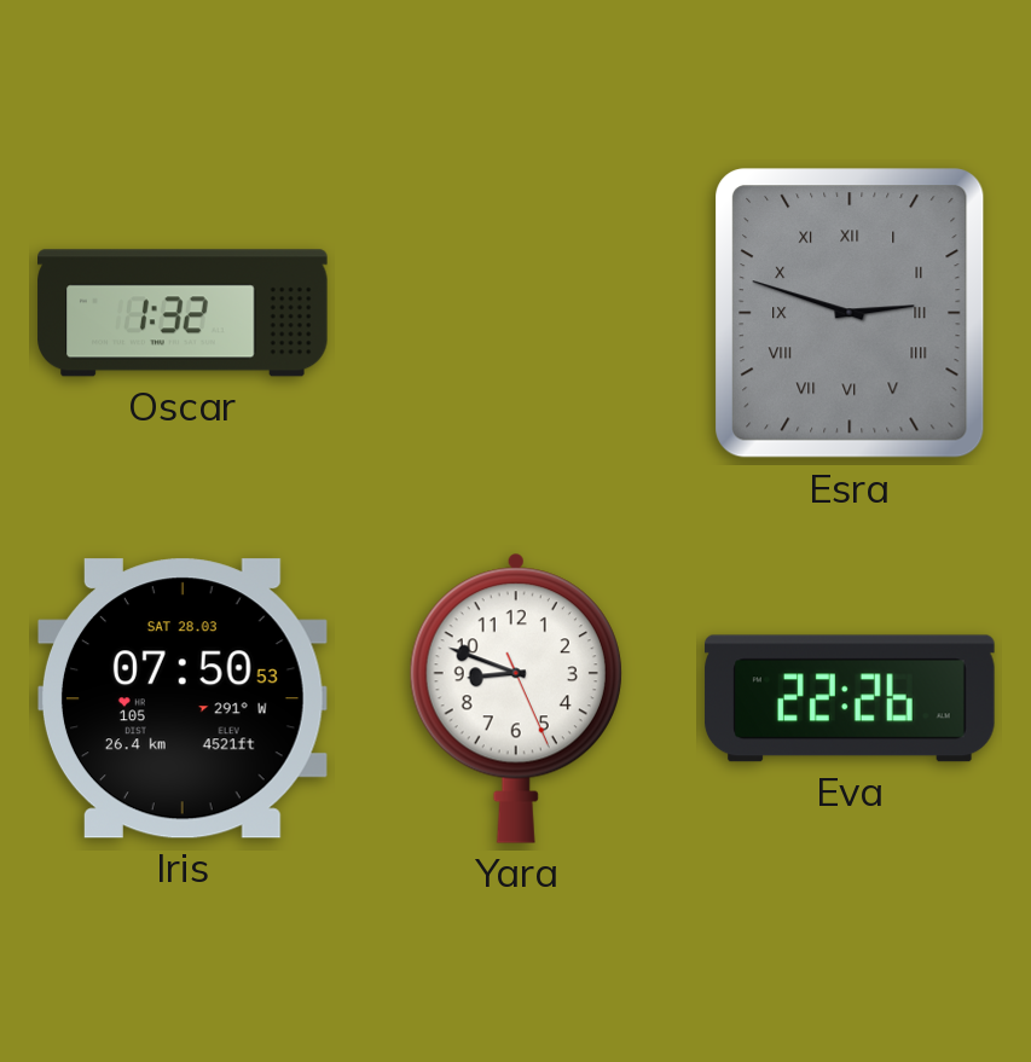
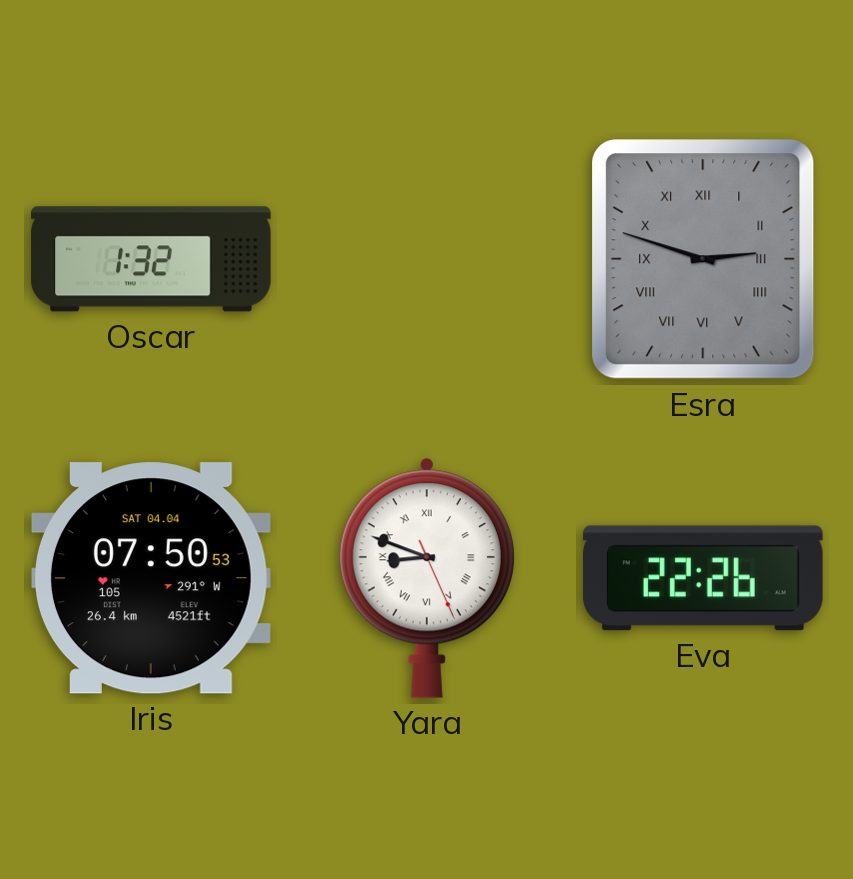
Iris date: SAT 28.03 -> SAT 04.04
Yara numerals: Arabic -> Roman
